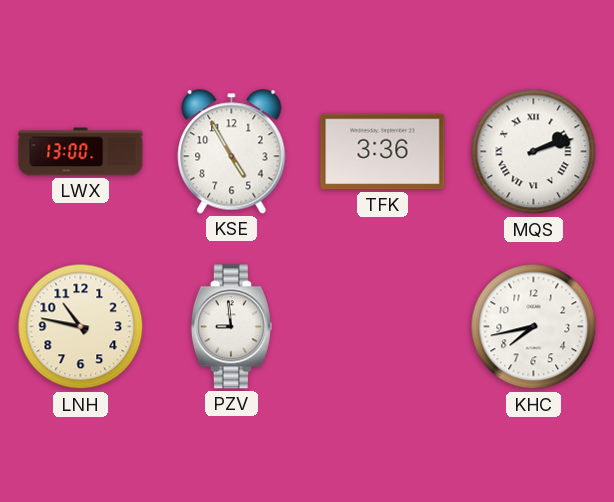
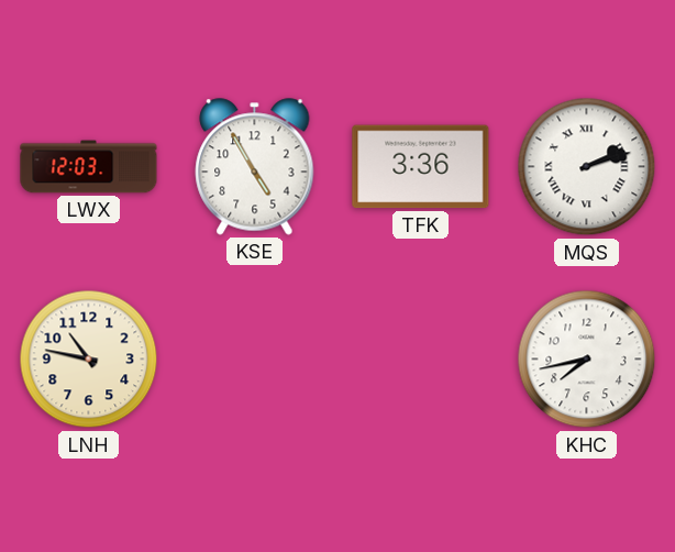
LWX: 13:00 -> 12:03
PZV: 8:59 -> none
